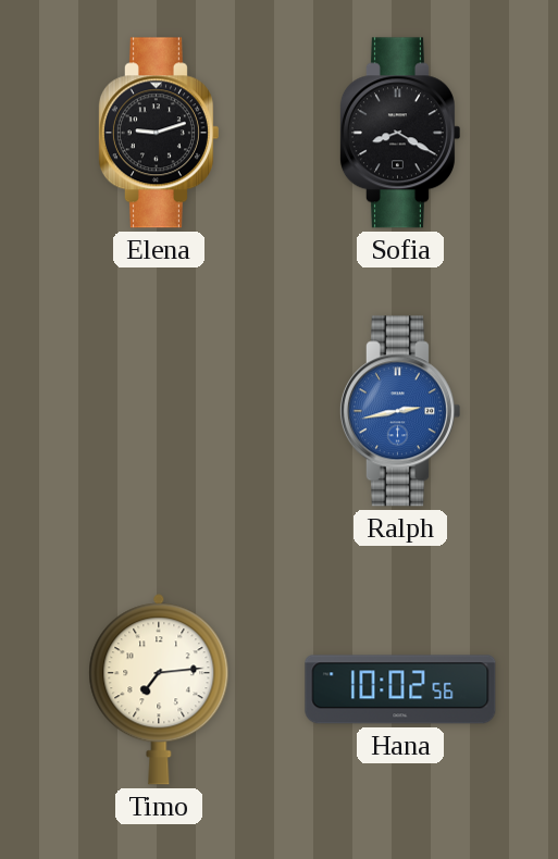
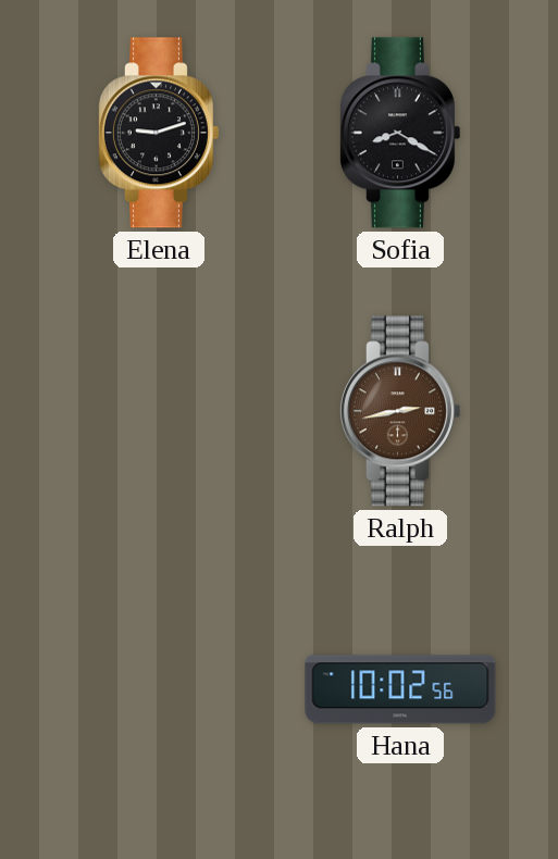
Ralph dial: blue -> brown
Timo: 7:14 -> none
